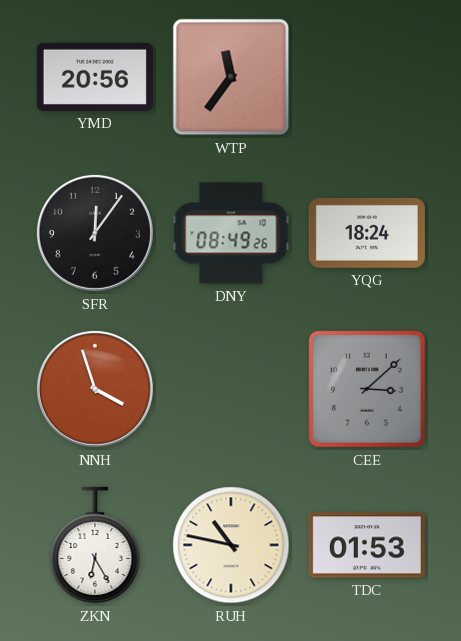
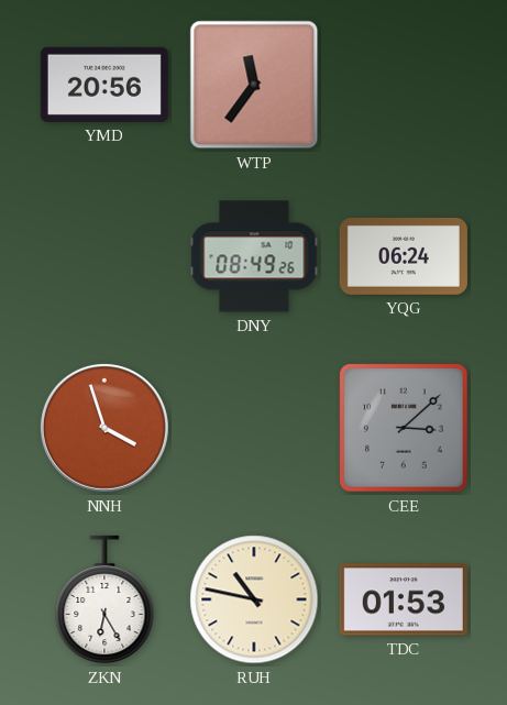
SFR: 12:06 -> none
YQG: 18:24 -> 06:24
